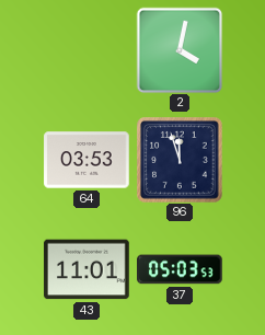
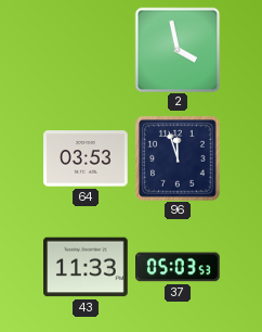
2: 4:02 -> 3:58
43: 11:01 -> 11:33
